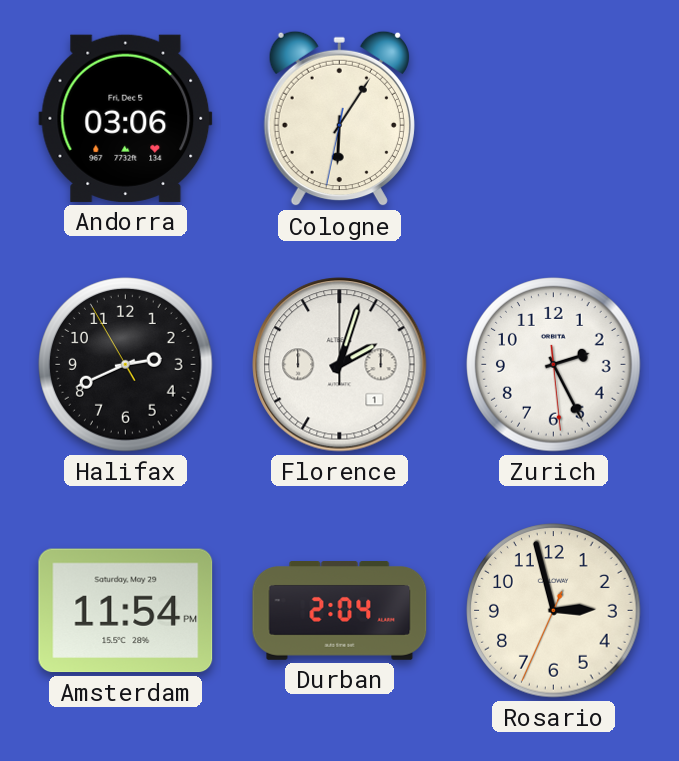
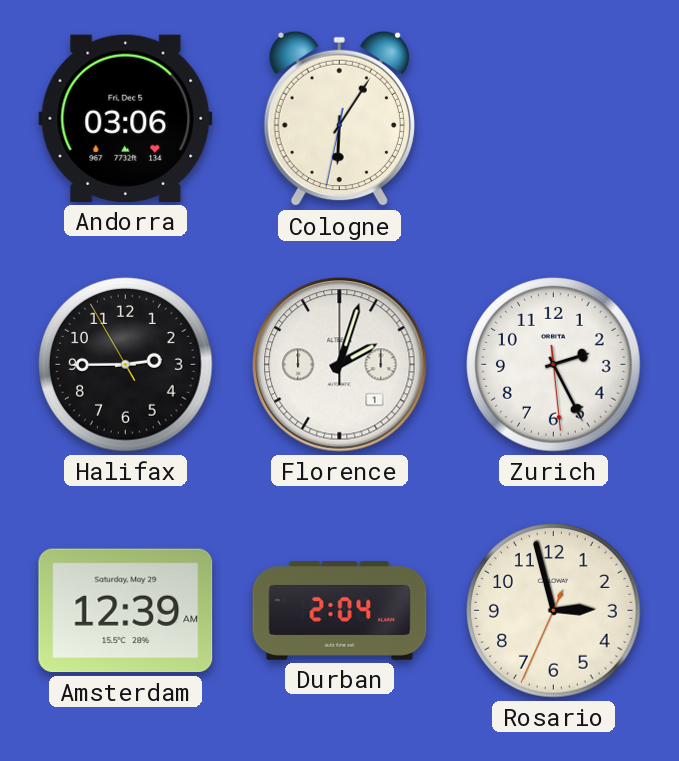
Halifax: 2:40 -> 2:44
Amsterdam: 11:54 -> 12:39
